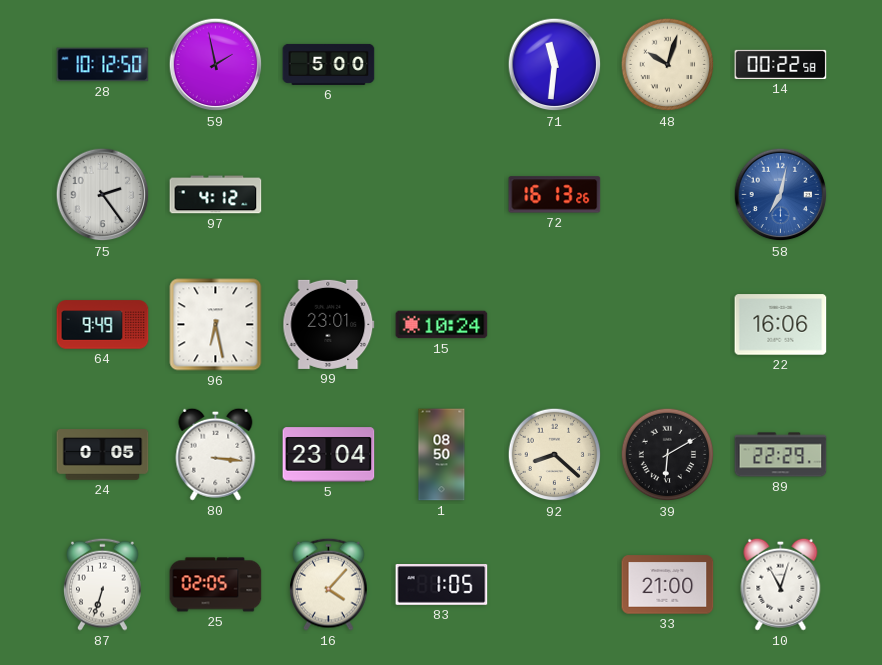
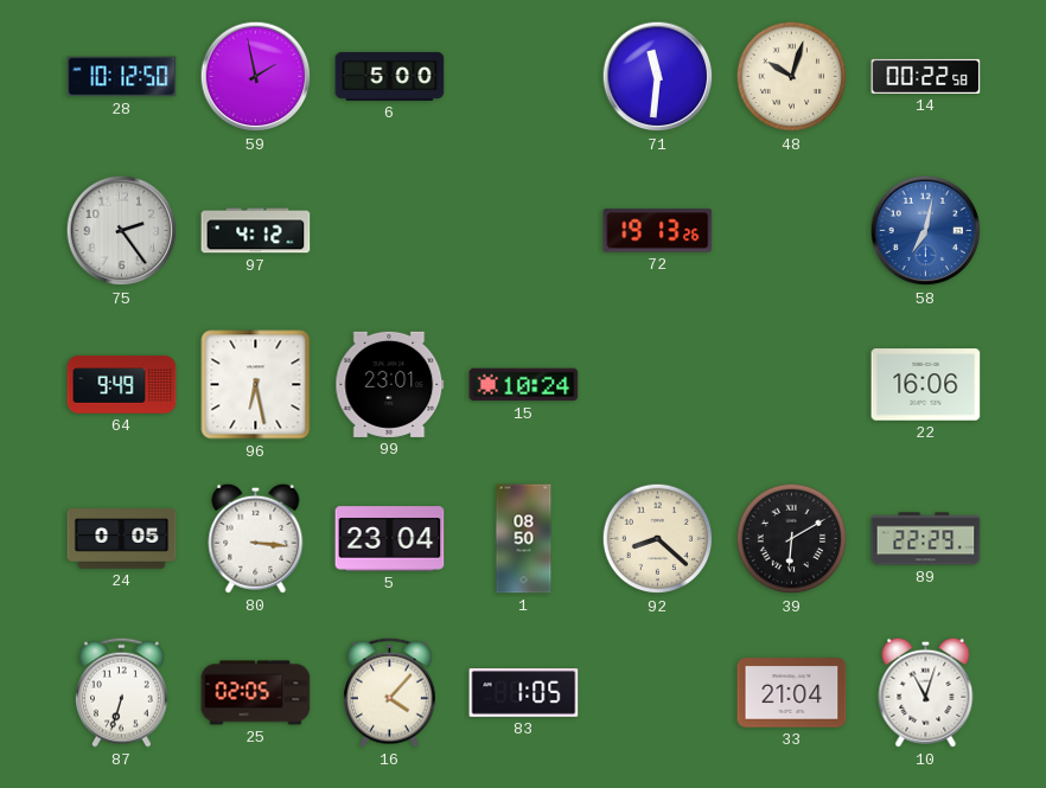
72: 16:13 -> 19:13
33: 21:00 -> 21:04
